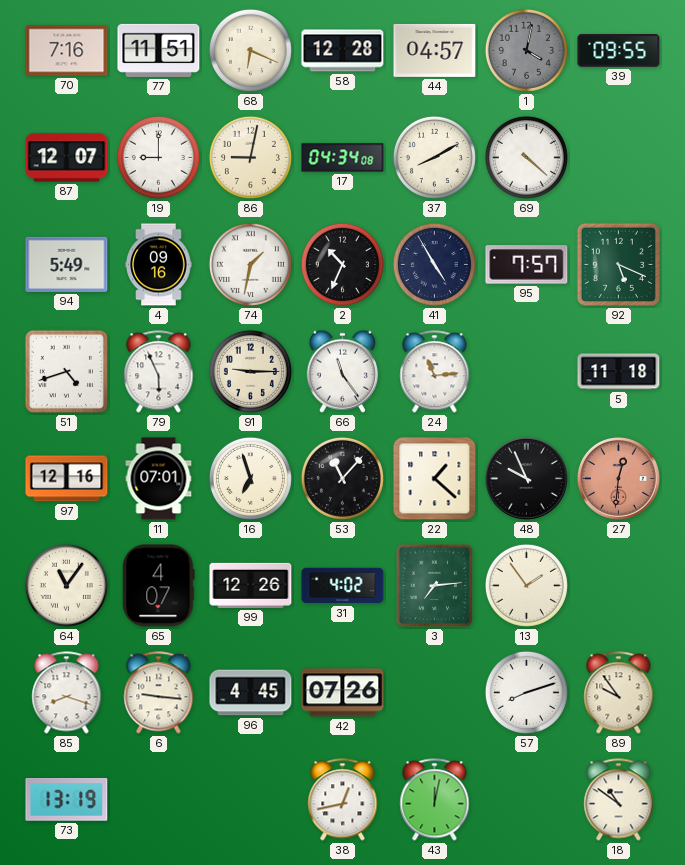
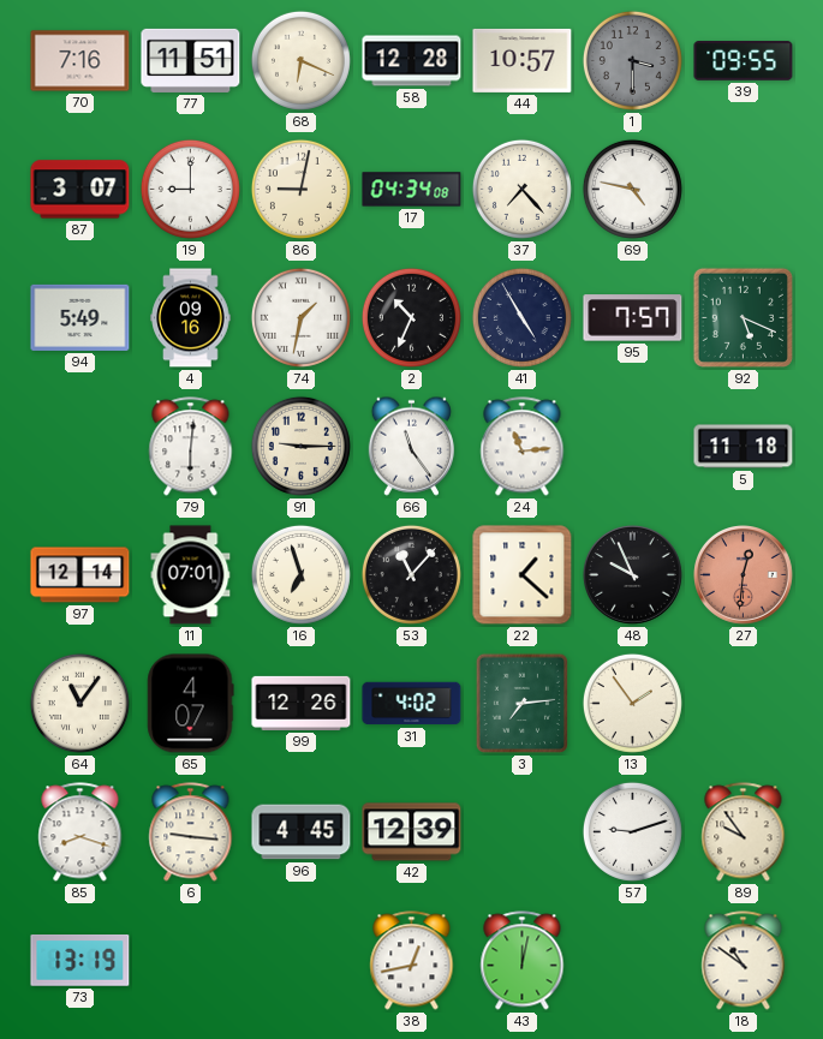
44: 04:57 -> 10:57
1: 4:02 -> 3:30
87: 12:07 -> 3:07
37: 8:10 -> 7:23
69: 4:22 -> 4:47
51: 4:42 -> none
79: 5:56 -> 6:01
97: 12:16 -> 12:14
42: 07:26 -> 12:39
57: 8:12 -> 9:12
